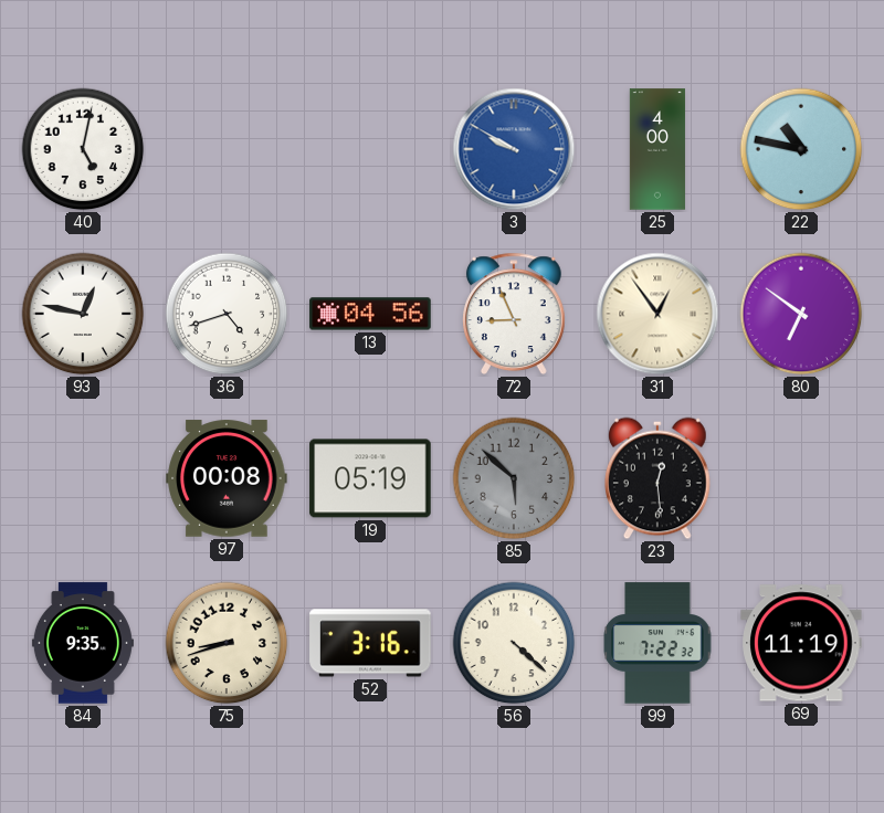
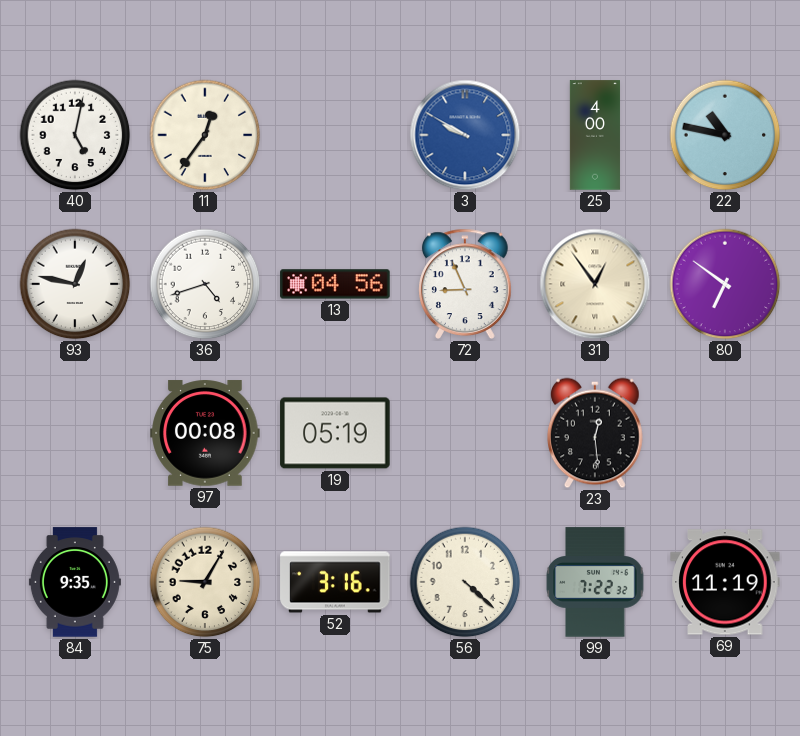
11: none -> 12:36
85: 5:52 -> none
75: 8:42 -> 9:05
